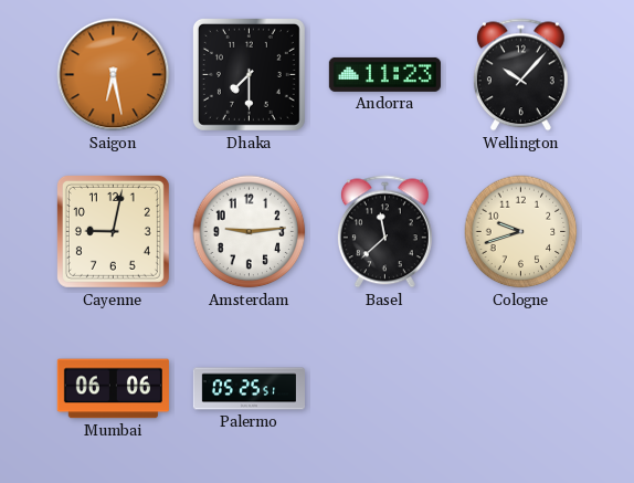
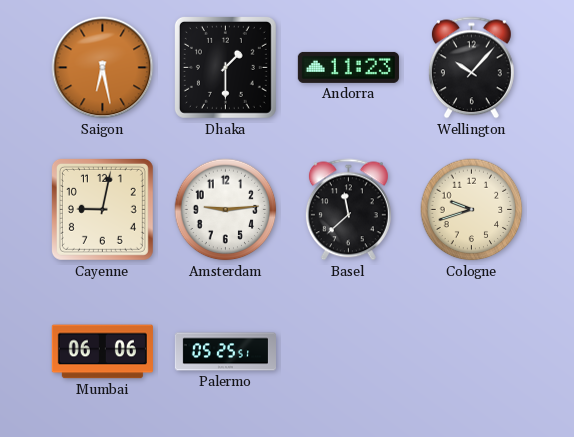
Dhaka: 7:30 -> 1:30
